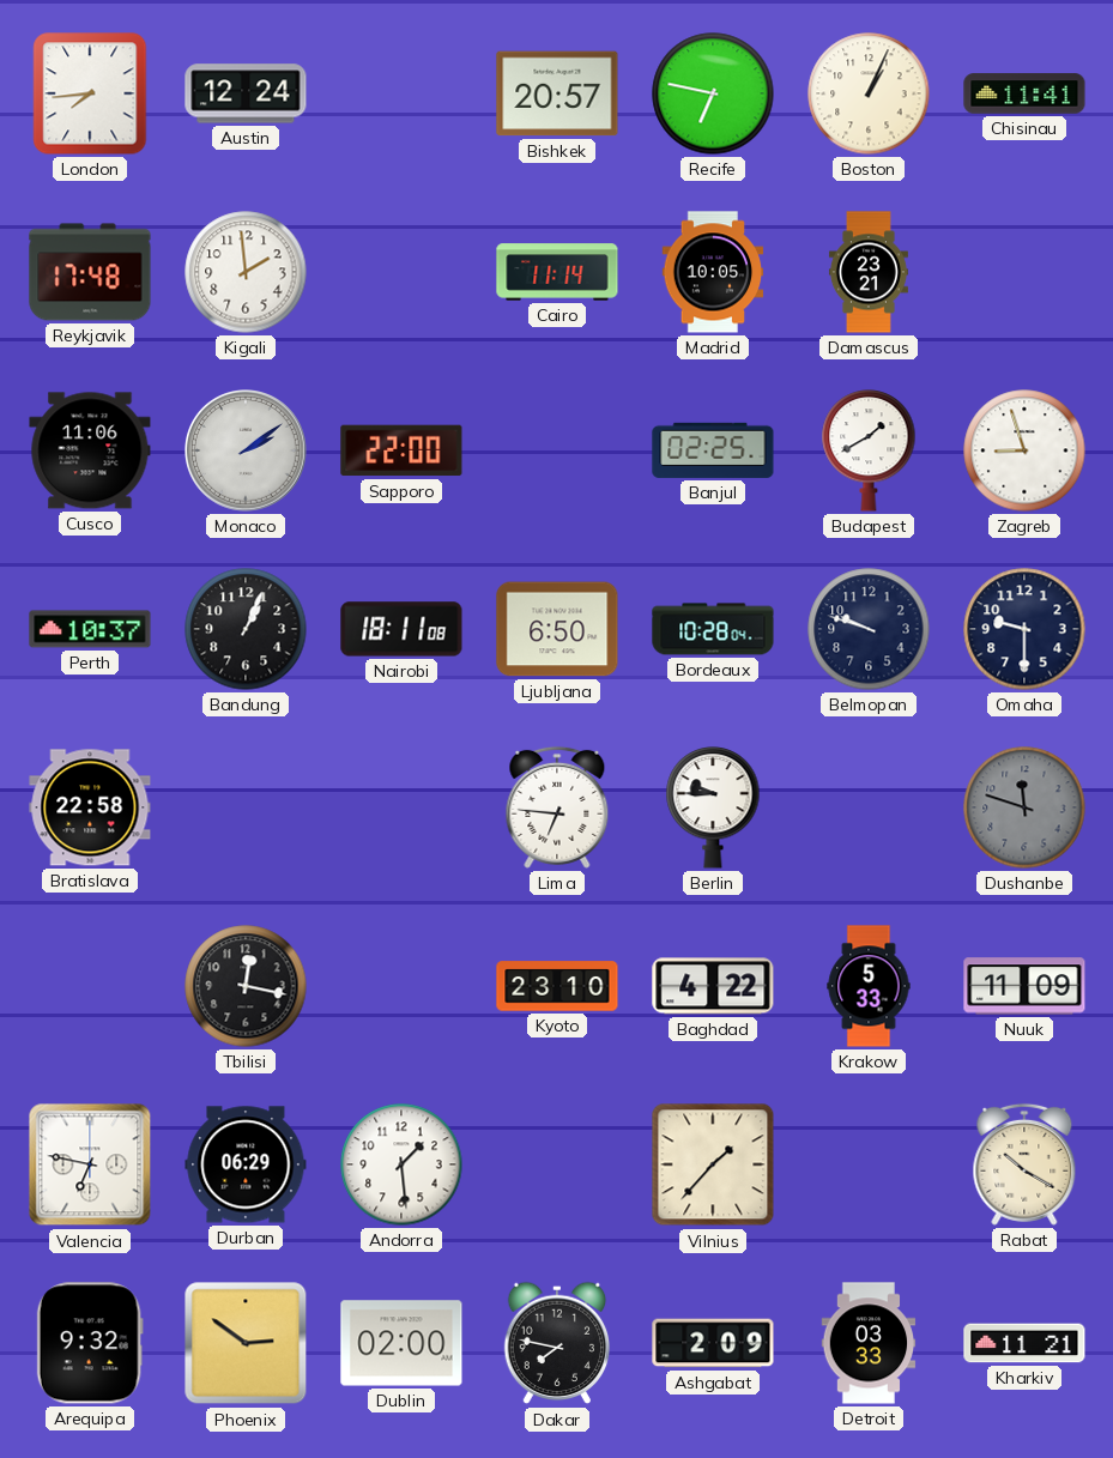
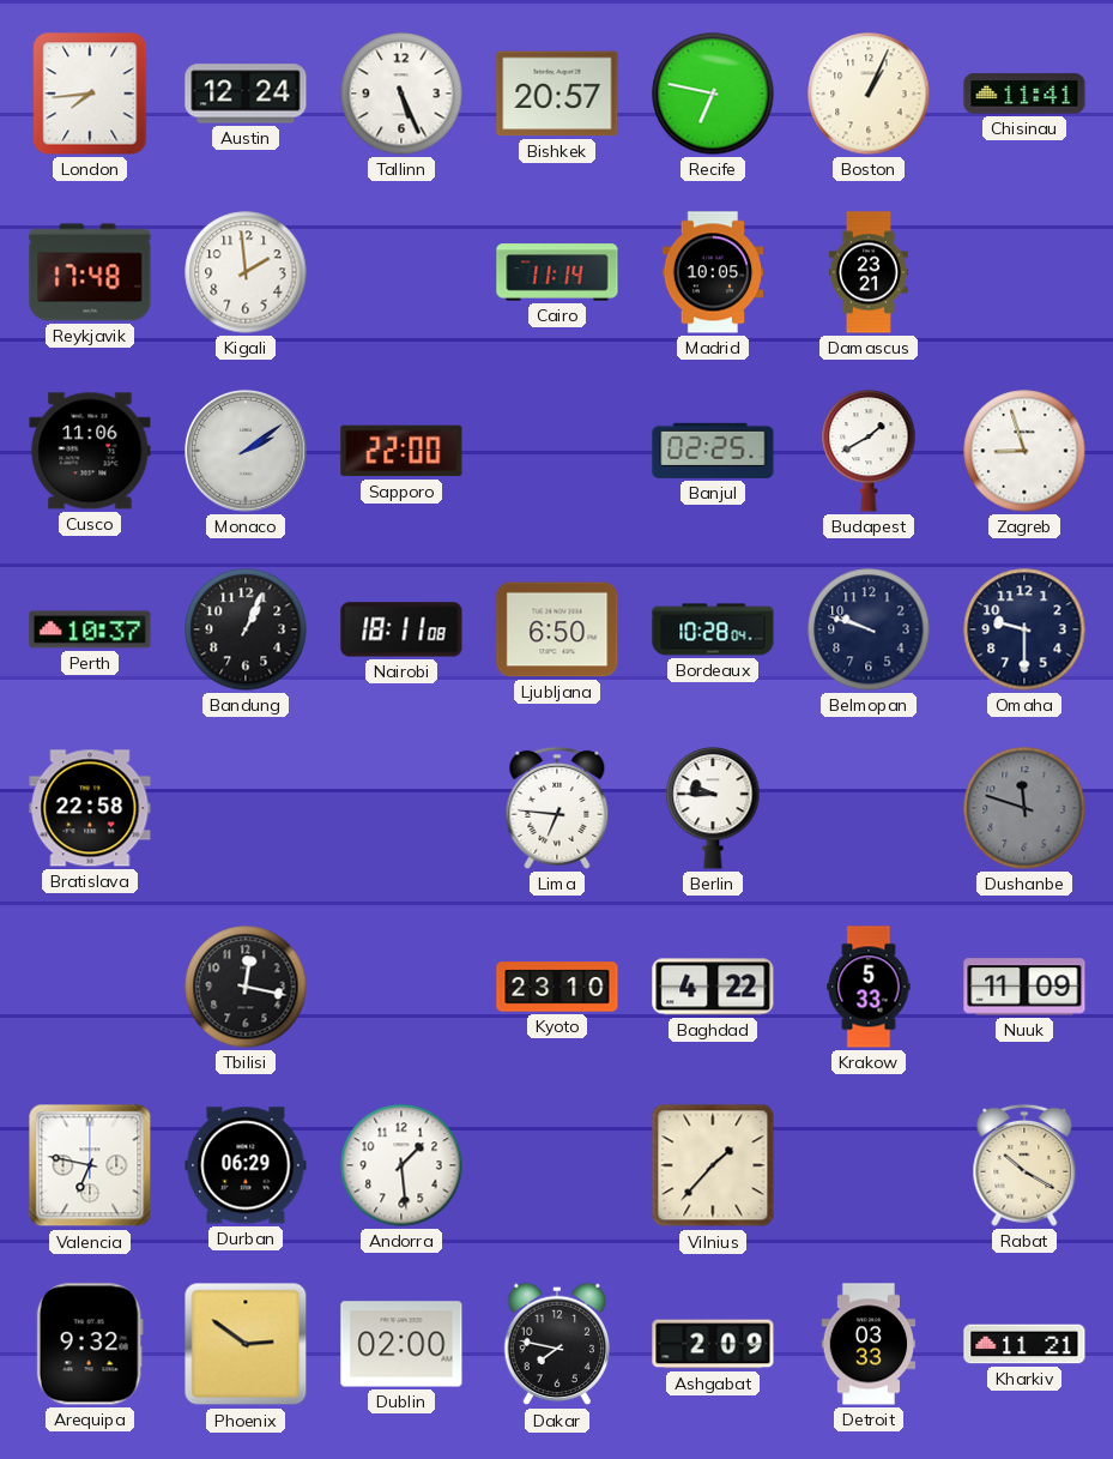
Tallinn: none -> 5:26
